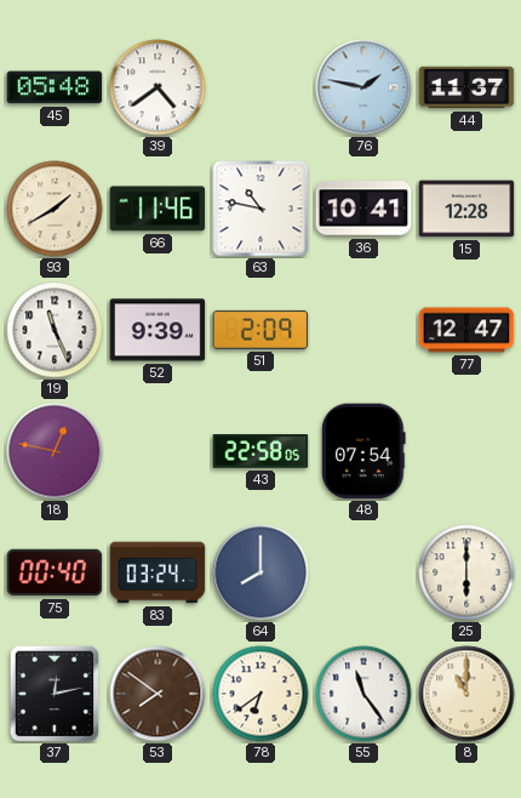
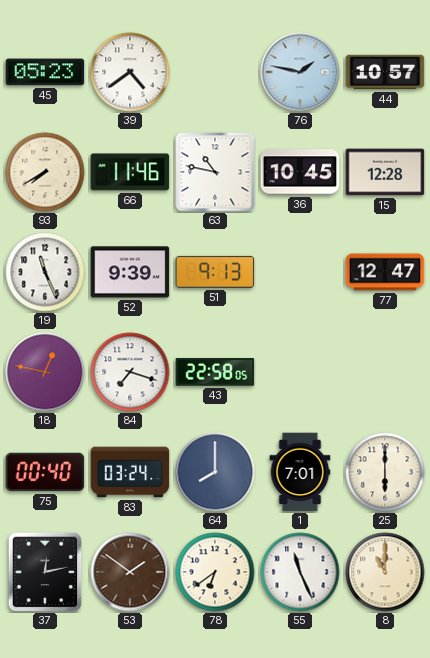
45: 05:48 -> 05:23
44: 11:37 -> 10:57
93: 1:40 -> 7:40
36: 10:41 -> 10:45
51: 2:09 -> 9:13
84: none -> 7:18
48: 07:54 -> none
1: none -> 7:01
53: 7:51 -> 1:51
55: 11:24 -> 11:26
